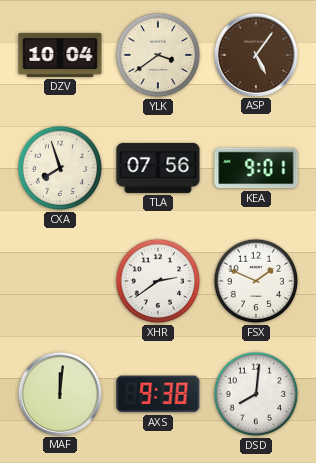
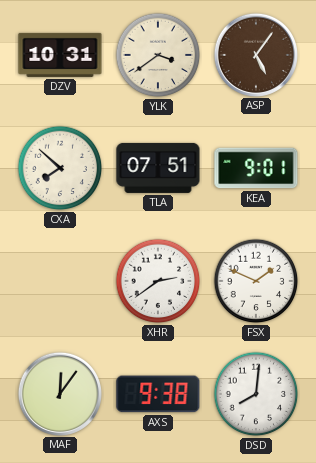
DZV: 10:04 -> 10:31
CXA: 7:57 -> 7:52
TLA: 07:56 -> 07:51
MAF: 12:01 -> 12:06
